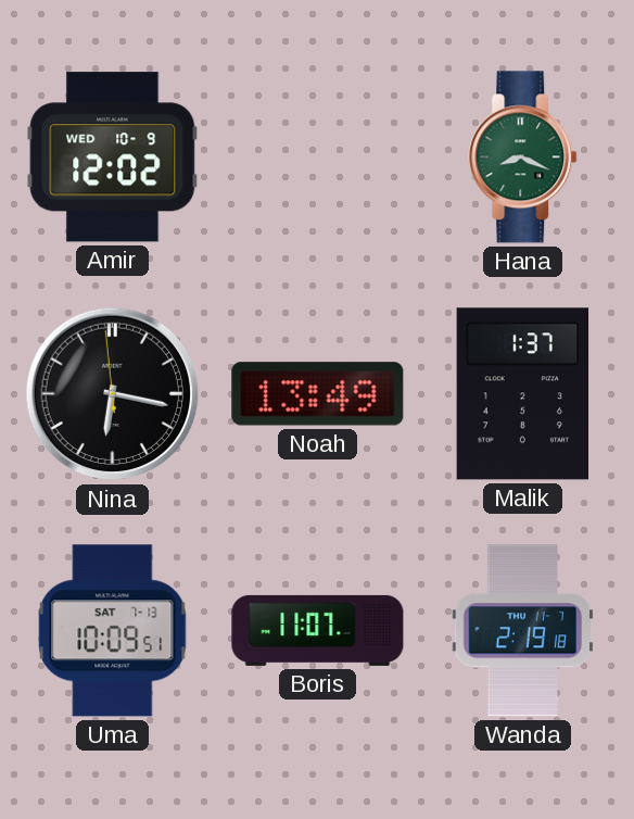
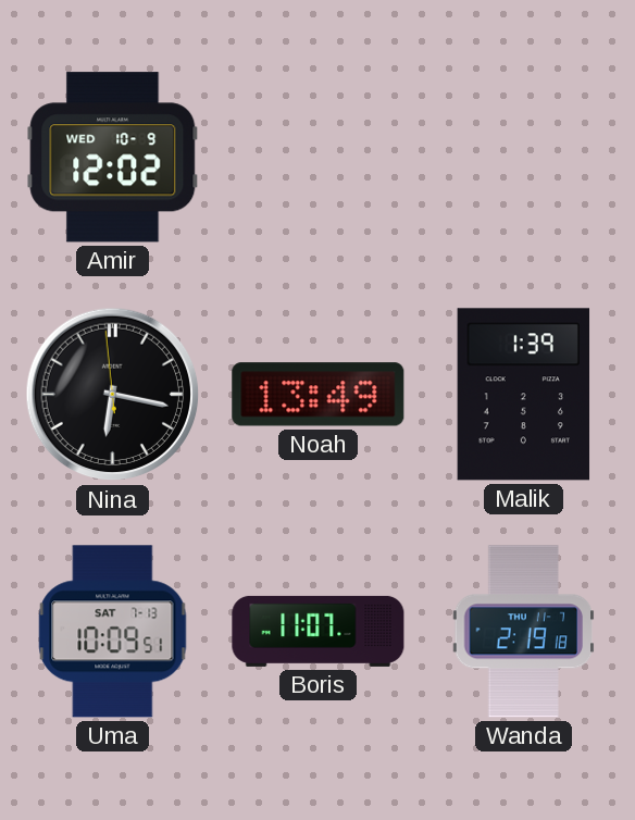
Hana: 8:19 -> none
Malik: 1:37 -> 1:39
